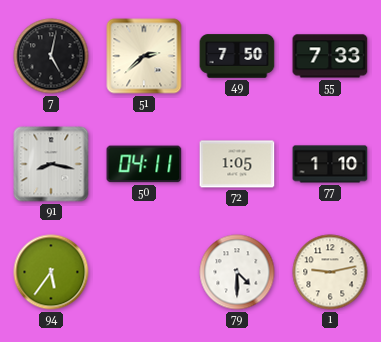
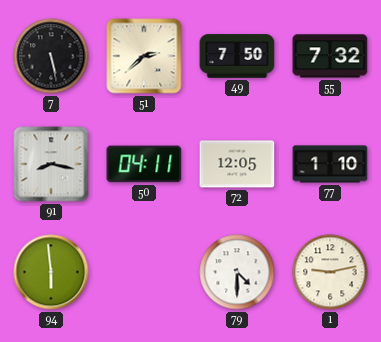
7: 5:02 -> 5:28
55: 7:33 -> 7:32
72: 1:05 -> 12:05
94: 5:36 -> 5:59
